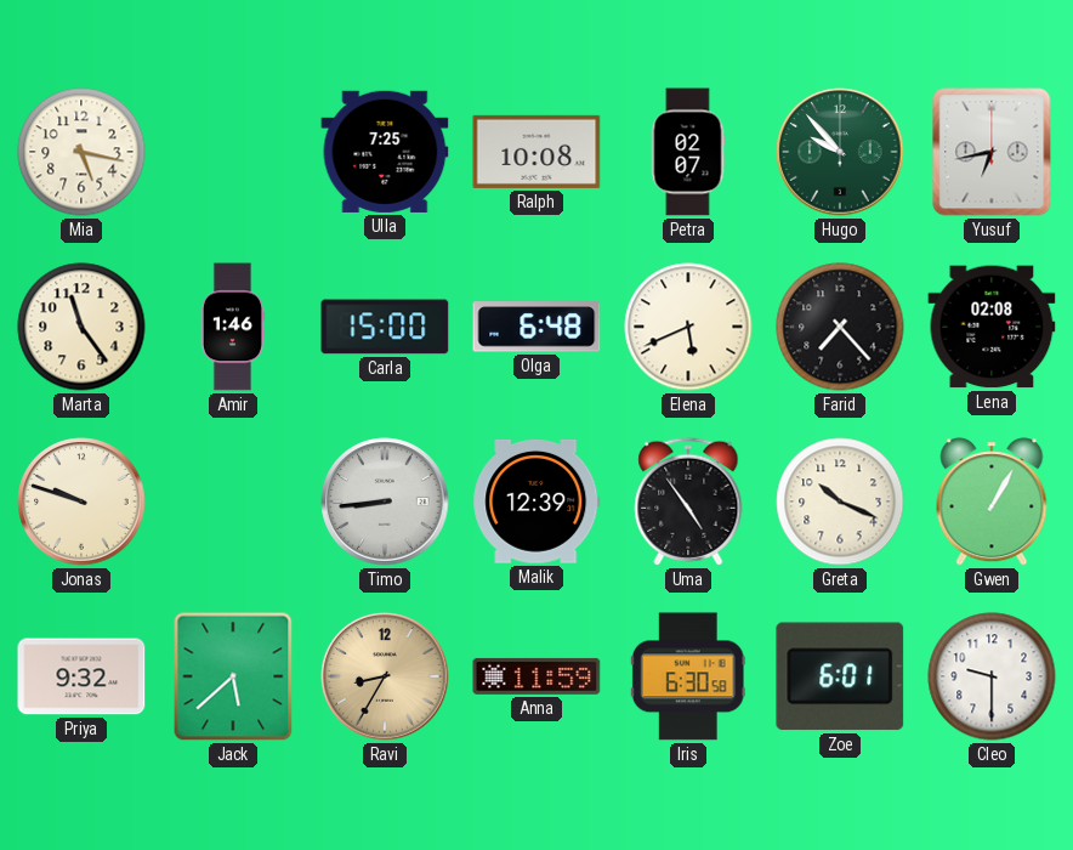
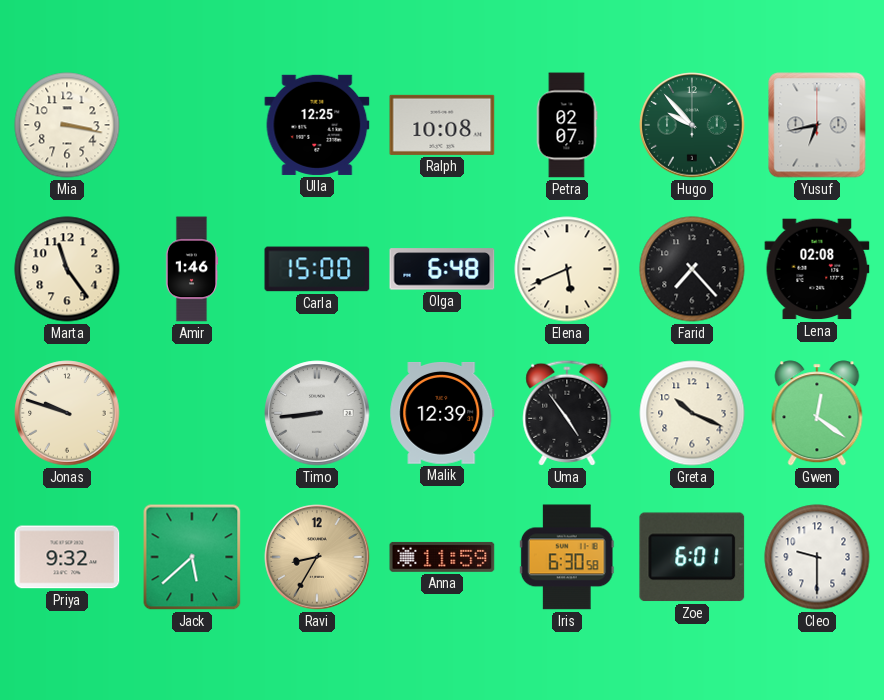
Mia: 5:17 -> 3:17
Ulla: 7:25 -> 12:25
Gwen: 1:05 -> 12:21
